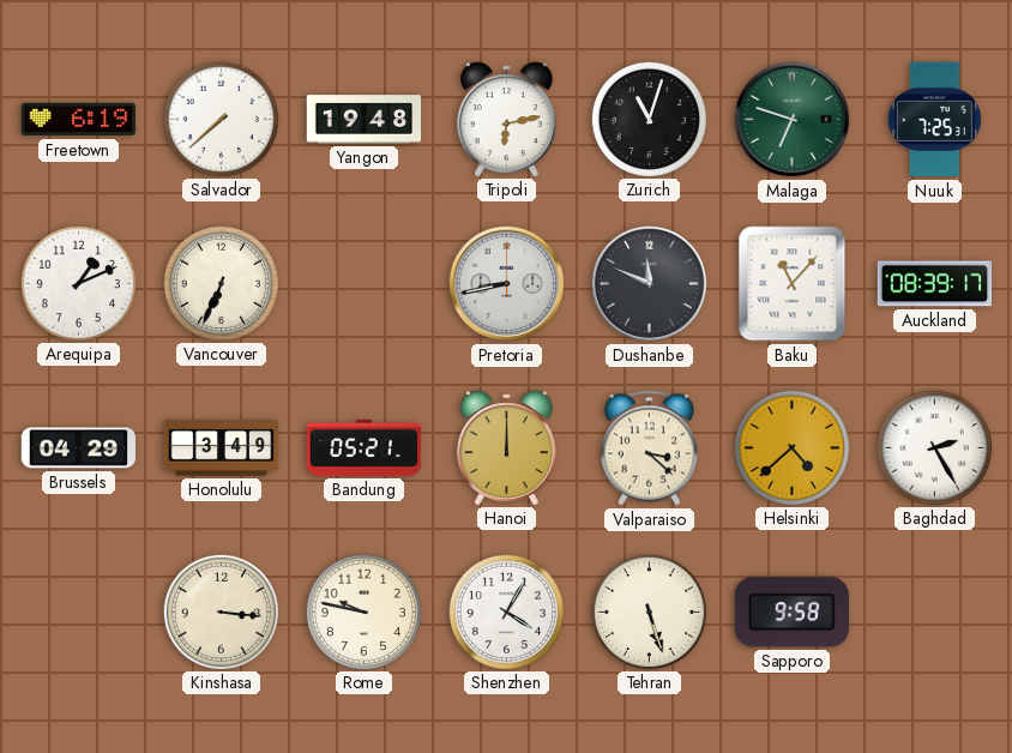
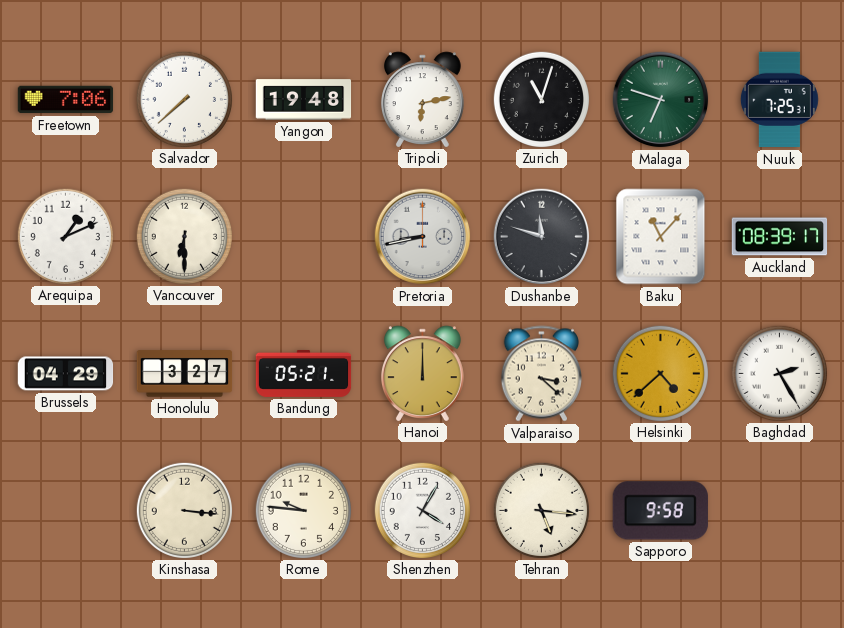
Freetown: 6:19 -> 7:06
Vancouver: 6:34 -> 6:30
Dushanbe: 11:49 -> 11:48
Honolulu: 3:49 -> 3:27
Rome: 9:47 -> 9:46
Tehran: 5:27 -> 5:16
